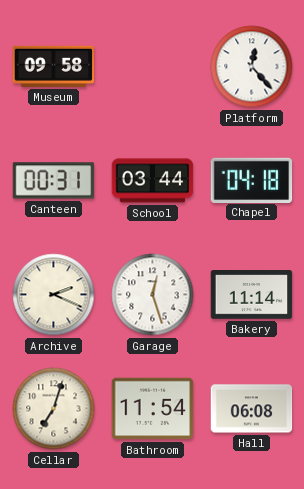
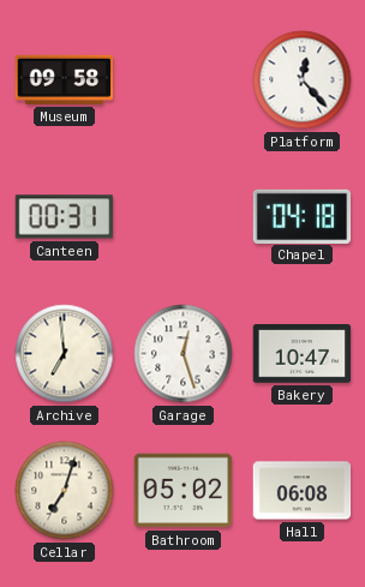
School: 03:44 -> none
Archive: 2:19 -> 6:59
Bakery: 11:14 -> 10:47
Bathroom: 11:54 -> 05:02
